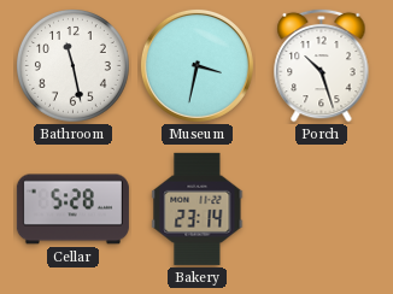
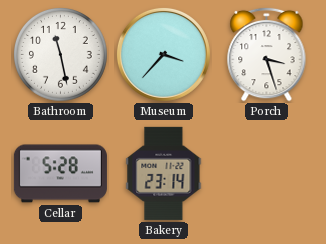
Museum: 3:32 -> 3:37
Porch: 10:27 -> 3:27
